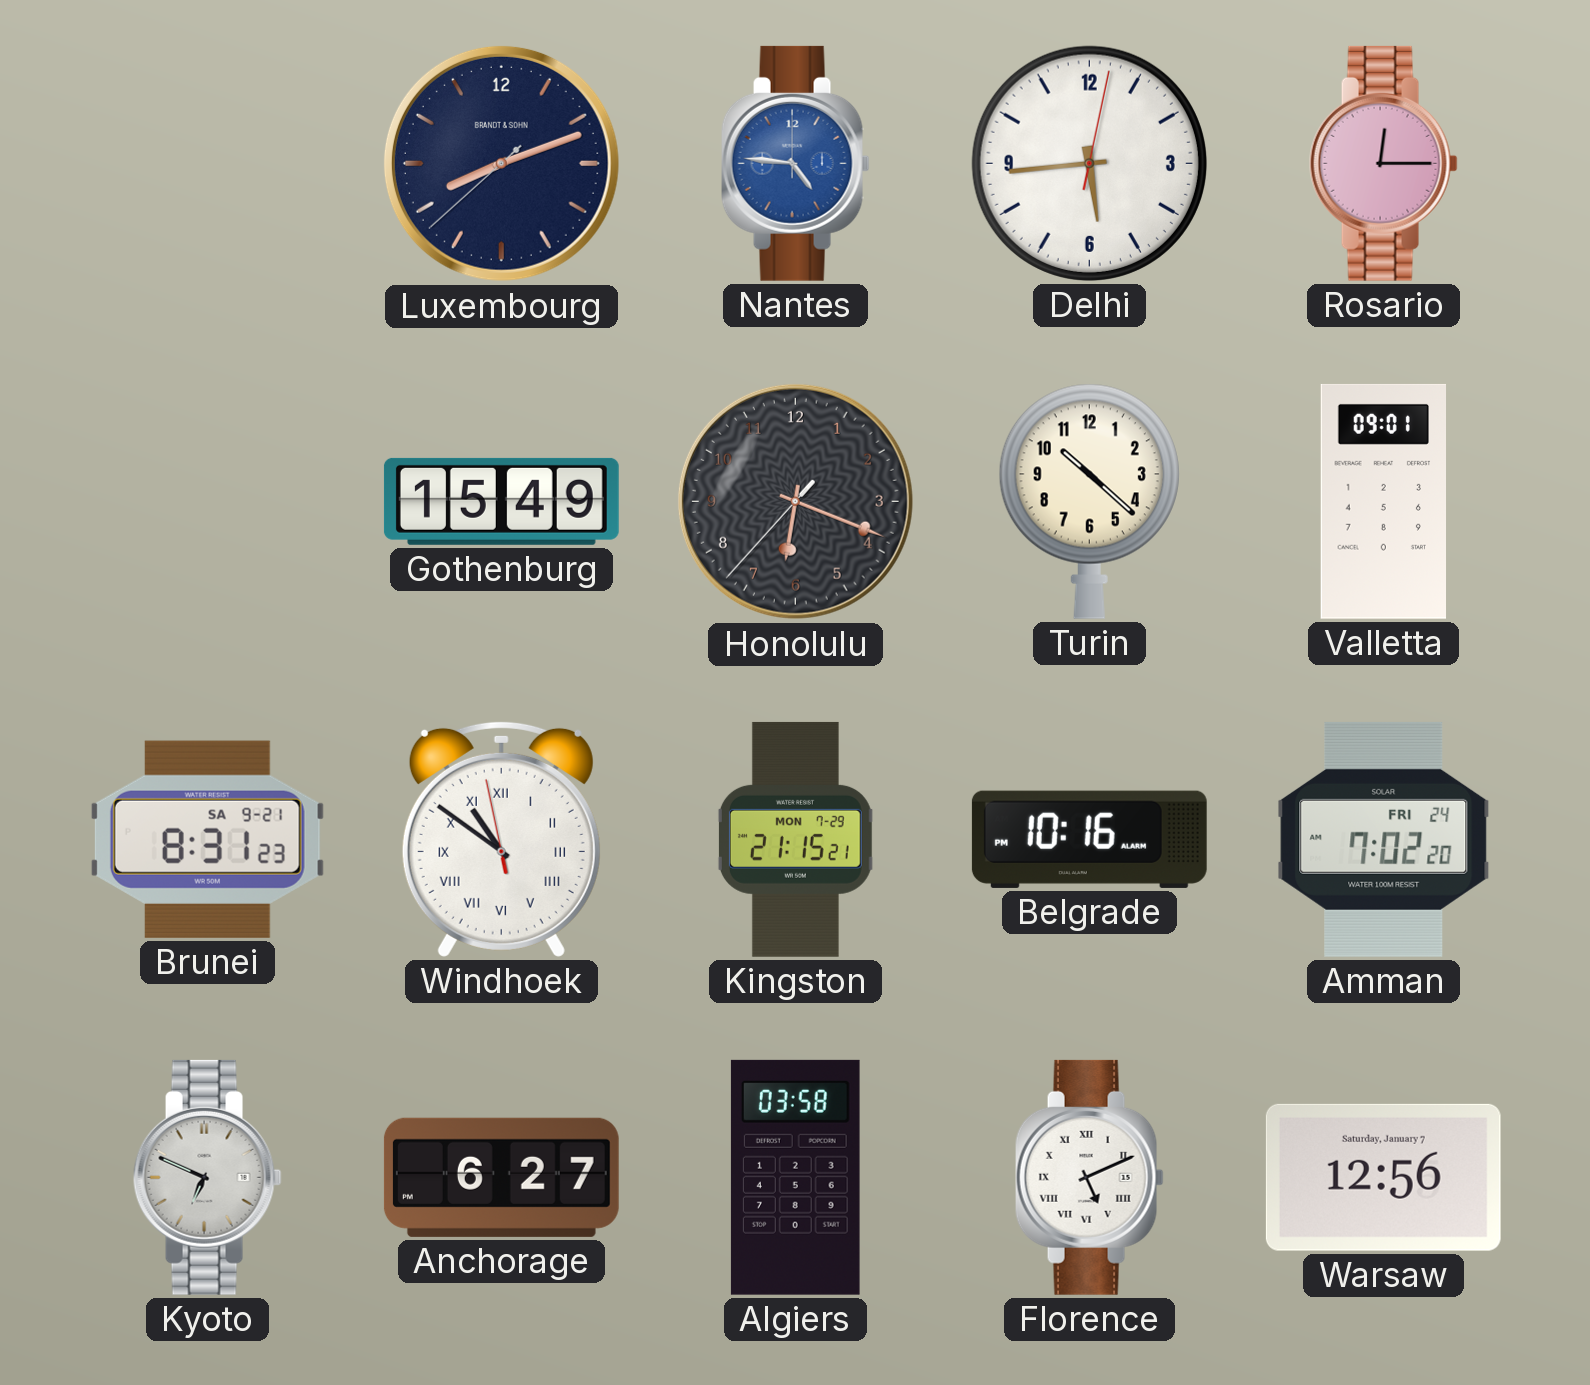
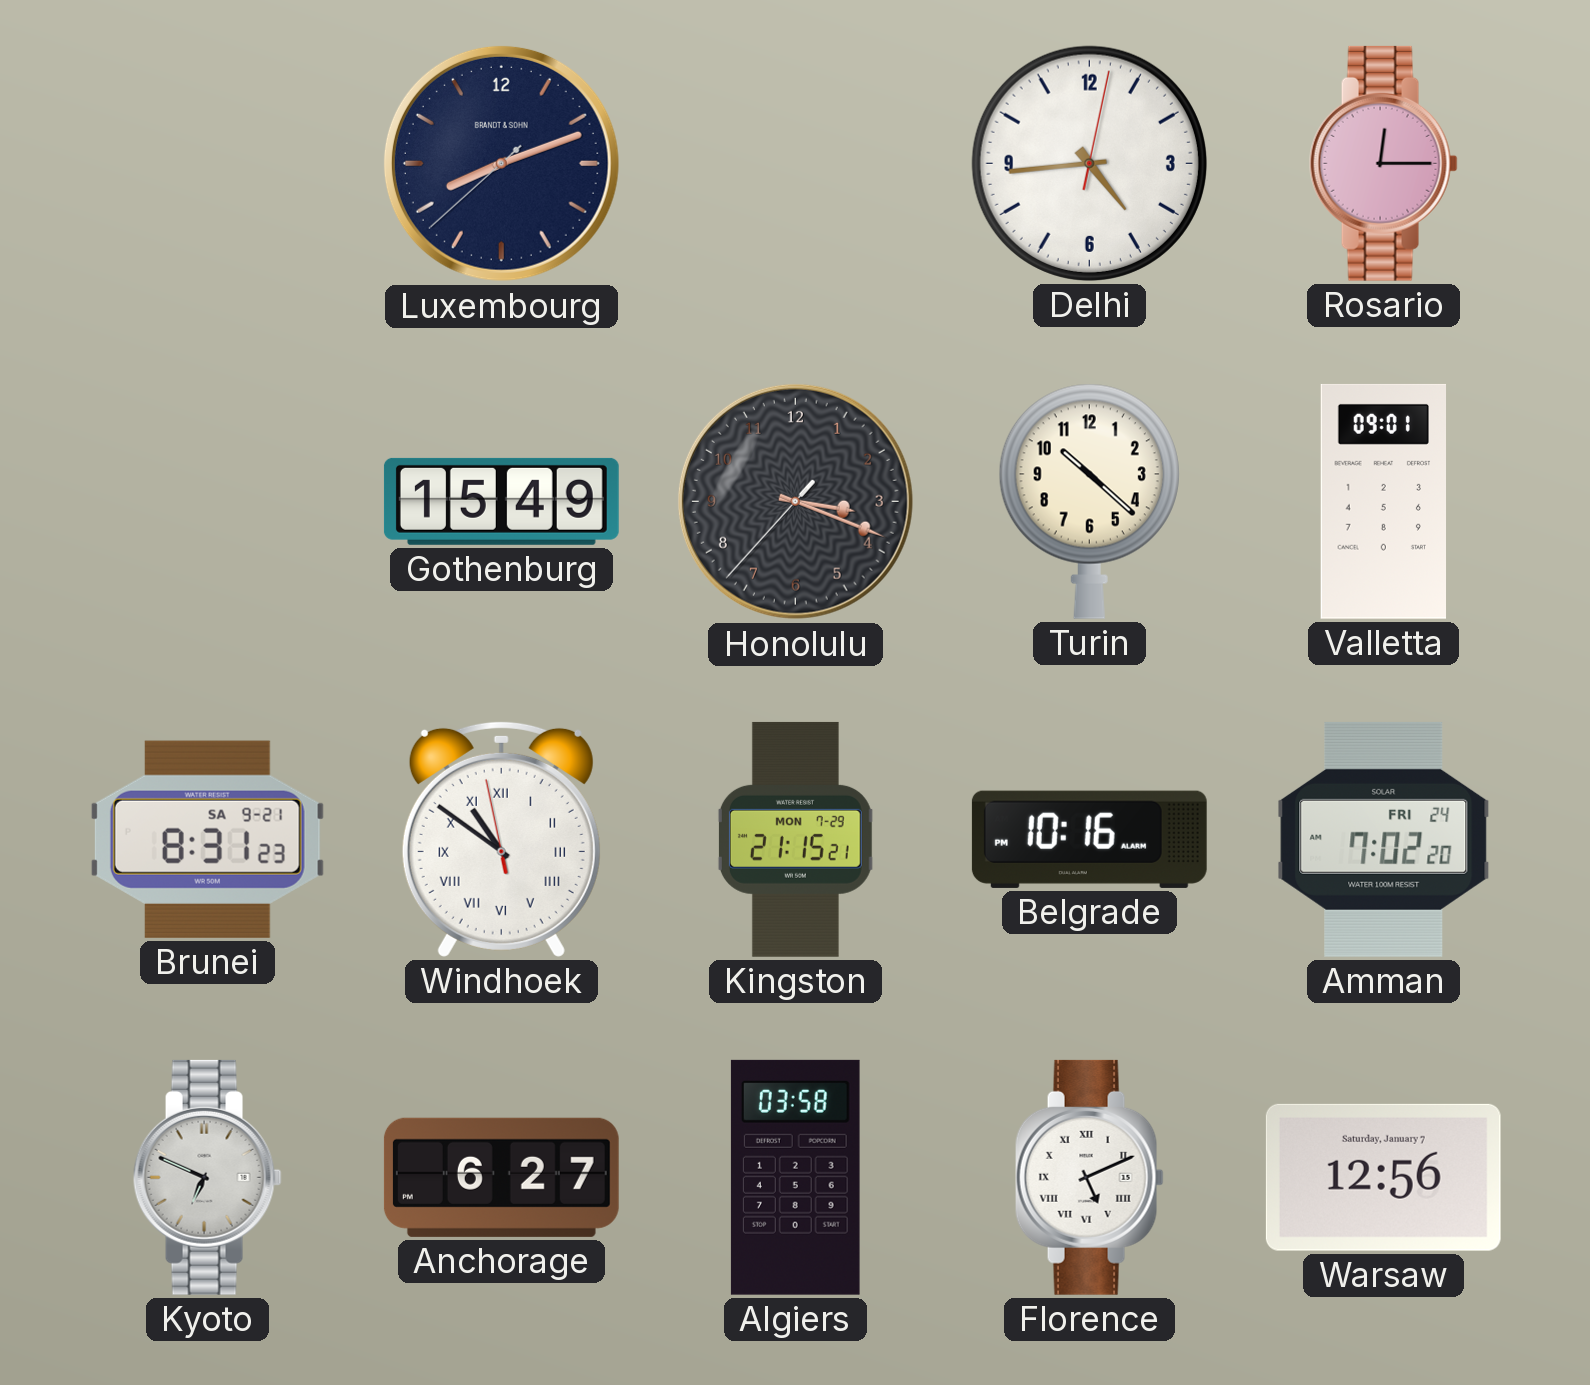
Nantes: 4:46 -> none
Delhi: 5:44 -> 4:44
Honolulu: 6:18 -> 3:18
